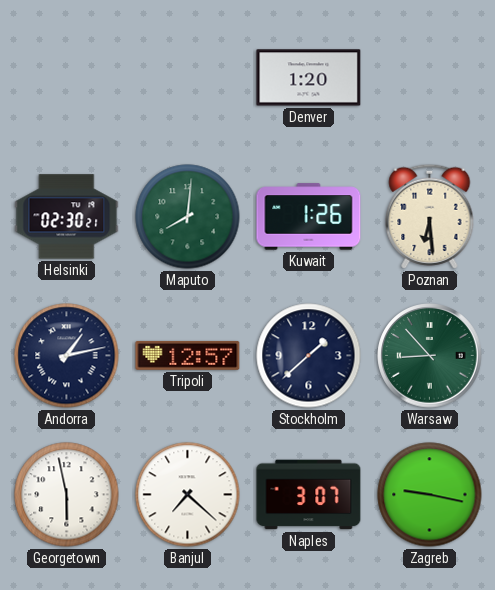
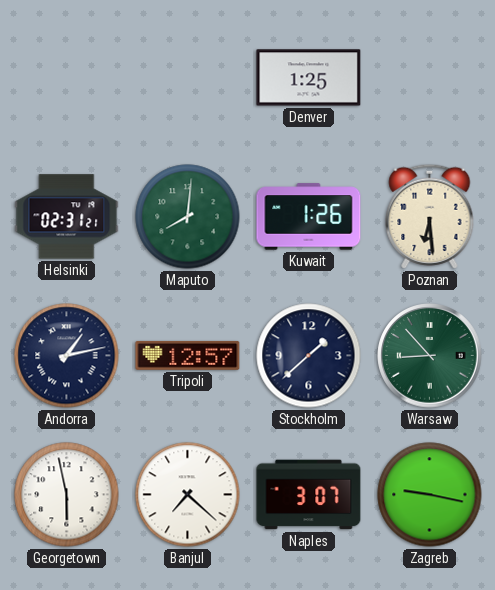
Denver: 1:20 -> 1:25
Helsinki: 02:30 -> 02:31
